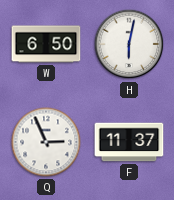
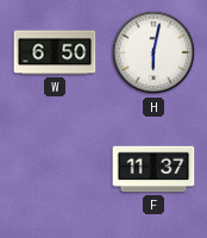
Q: 2:56 -> none
